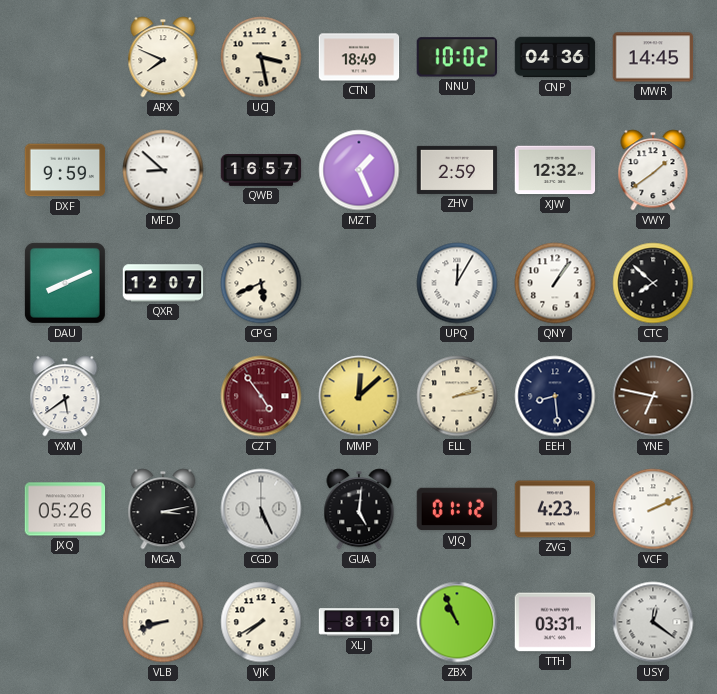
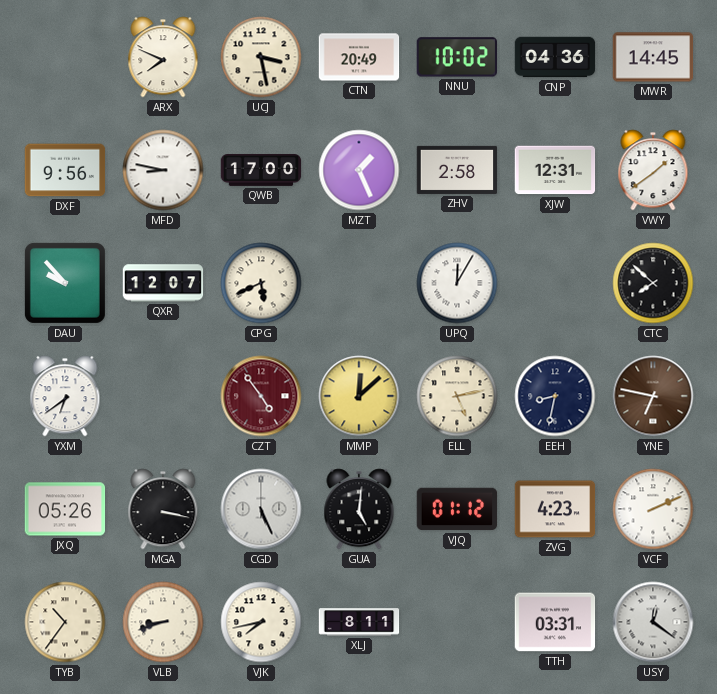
CTN: 18:49 -> 20:49
DXF: 9:59 -> 9:56
MFD: 8:52 -> 8:47
QWB: 16:57 -> 17:00
ZHV: 2:59 -> 2:58
XJW: 12:32 -> 12:31
DAU: 8:11 -> 9:53
QNY: 1:06 -> none
YXM: 5:39 -> 6:39
ELL: 2:13 -> 5:13
EEH: 8:29 -> 8:32
MGA: 3:13 -> 3:17
TYB: none -> 10:36
VJK: 7:40 -> 7:43
XLJ: 8:10 -> 8:11
ZBX: 10:56 -> none
